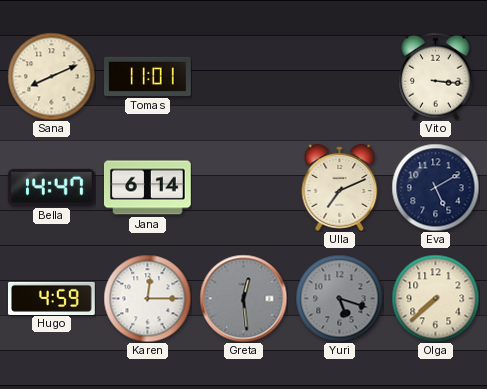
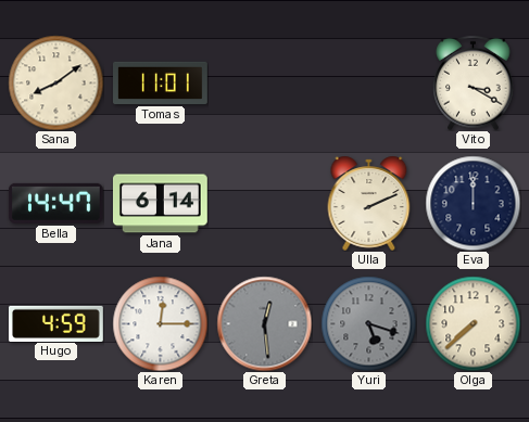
Sana: 8:11 -> 8:09
Vito: 3:16 -> 3:20
Ulla: 7:11 -> 2:11
Eva: 5:10 -> 12:00
